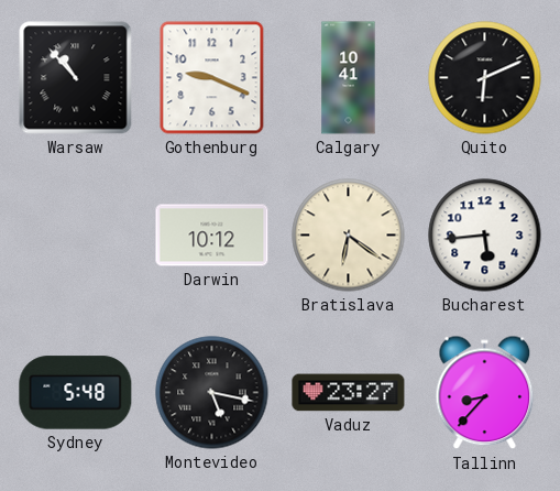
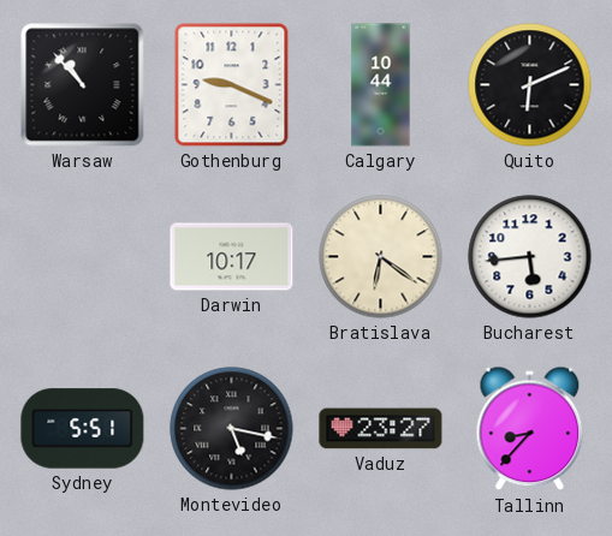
Calgary: 10:41 -> 10:44
Darwin: 10:12 -> 10:17
Sydney: 5:48 -> 5:51
